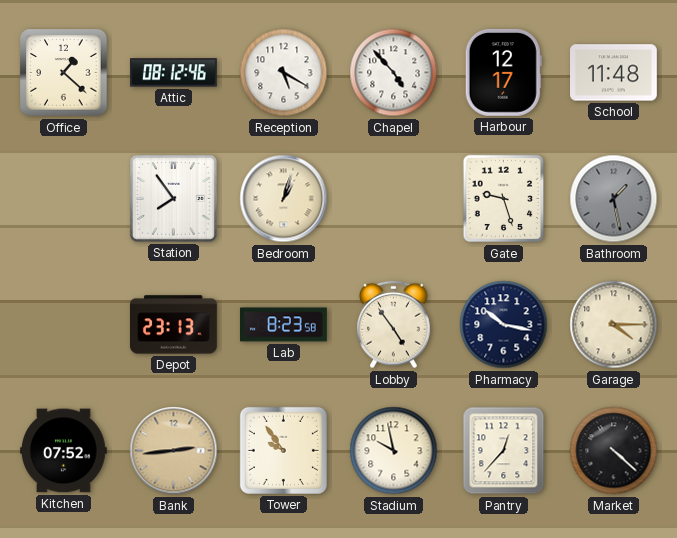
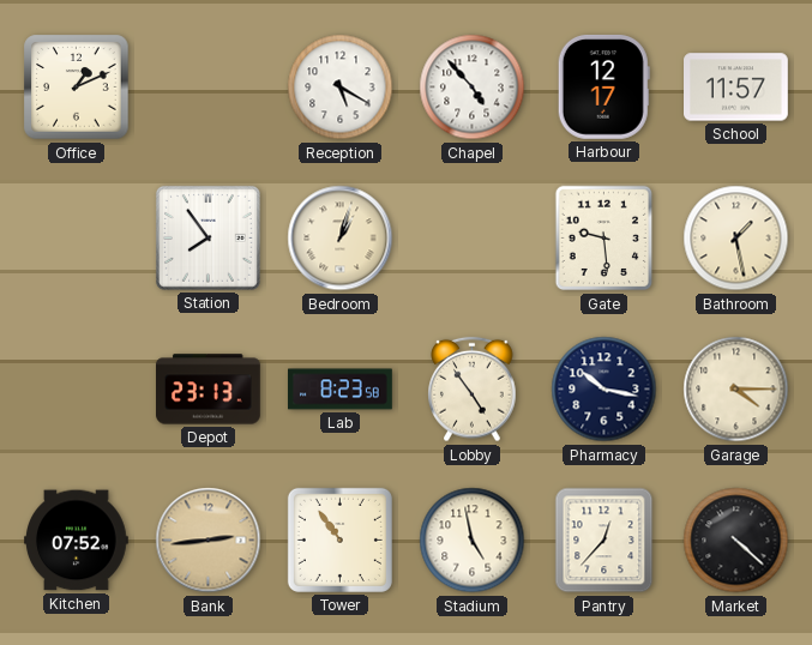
Office: 1:22 -> 1:11
Attic: 08:12 -> none
School: 11:48 -> 11:57
Gate: 9:27 -> 9:29
Bathroom dial: grey -> cream
Tower: 9:54 -> 10:54
Stadium: 9:58 -> 4:58
